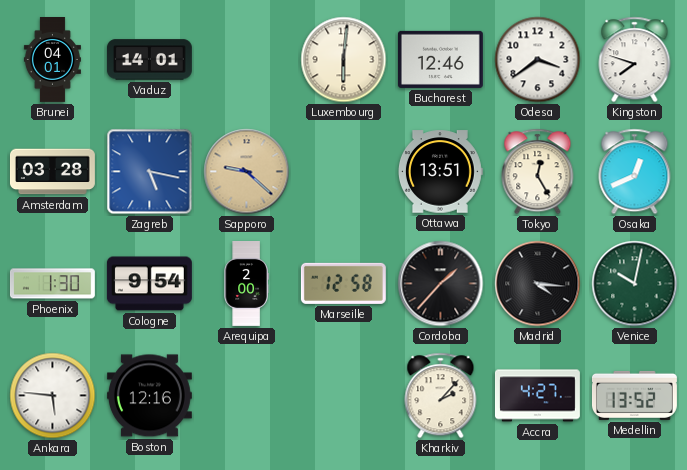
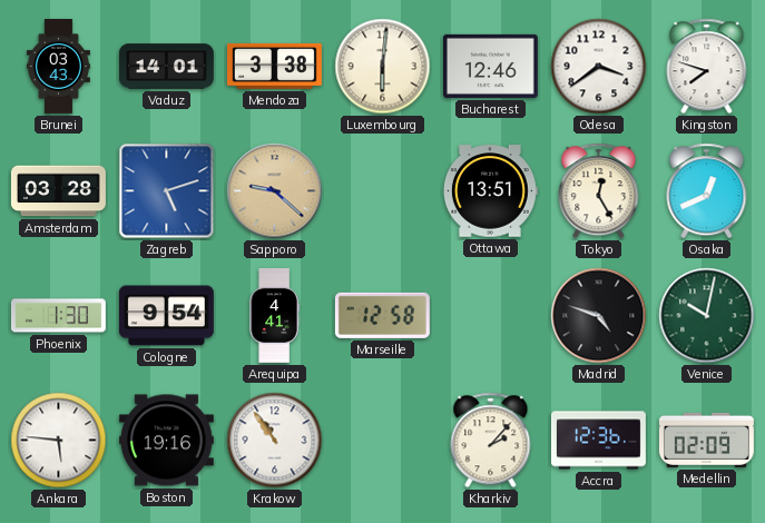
Brunei: 04:01 -> 03:43
Mendoza: none -> 3:38
Zagreb: 5:17 -> 5:12
Arequipa: 2:00 -> 4:41
Cordoba: 1:37 -> none
Madrid: 4:16 -> 4:48
Boston: 12:16 -> 19:16
Krakow: none -> 10:54
Accra: 4:27 -> 12:36
Medellin: 13:52 -> 02:09
